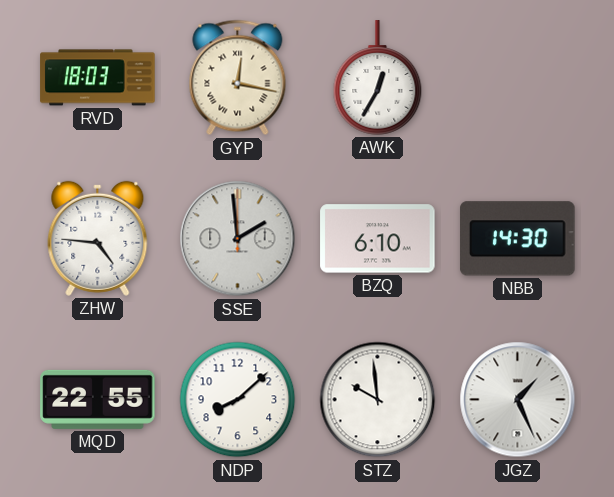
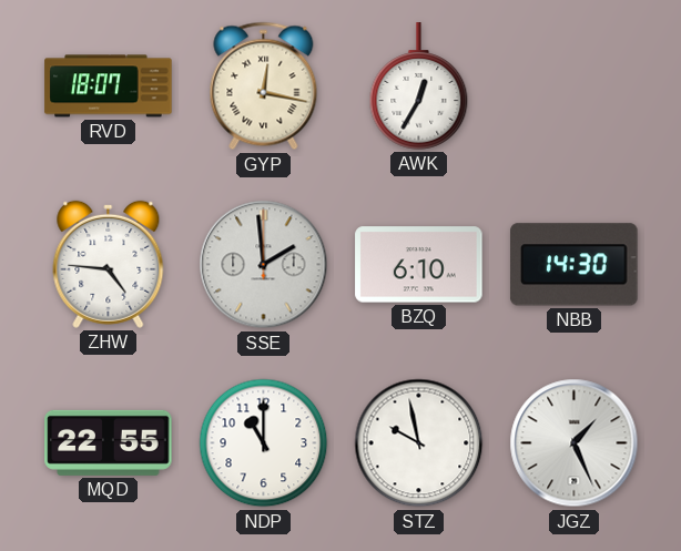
RVD: 18:03 -> 18:07
NDP: 8:08 -> 11:00
STZ: 9:59 -> 9:58
